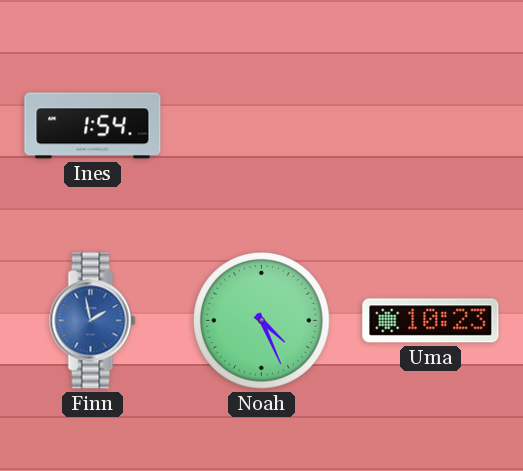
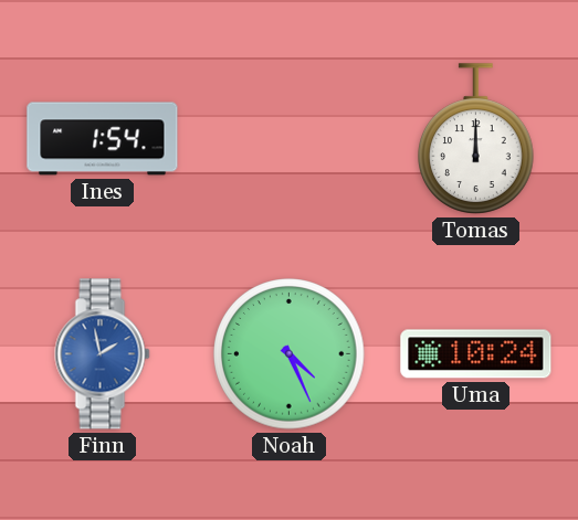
Tomas: none -> 12:00
Uma: 10:23 -> 10:24
